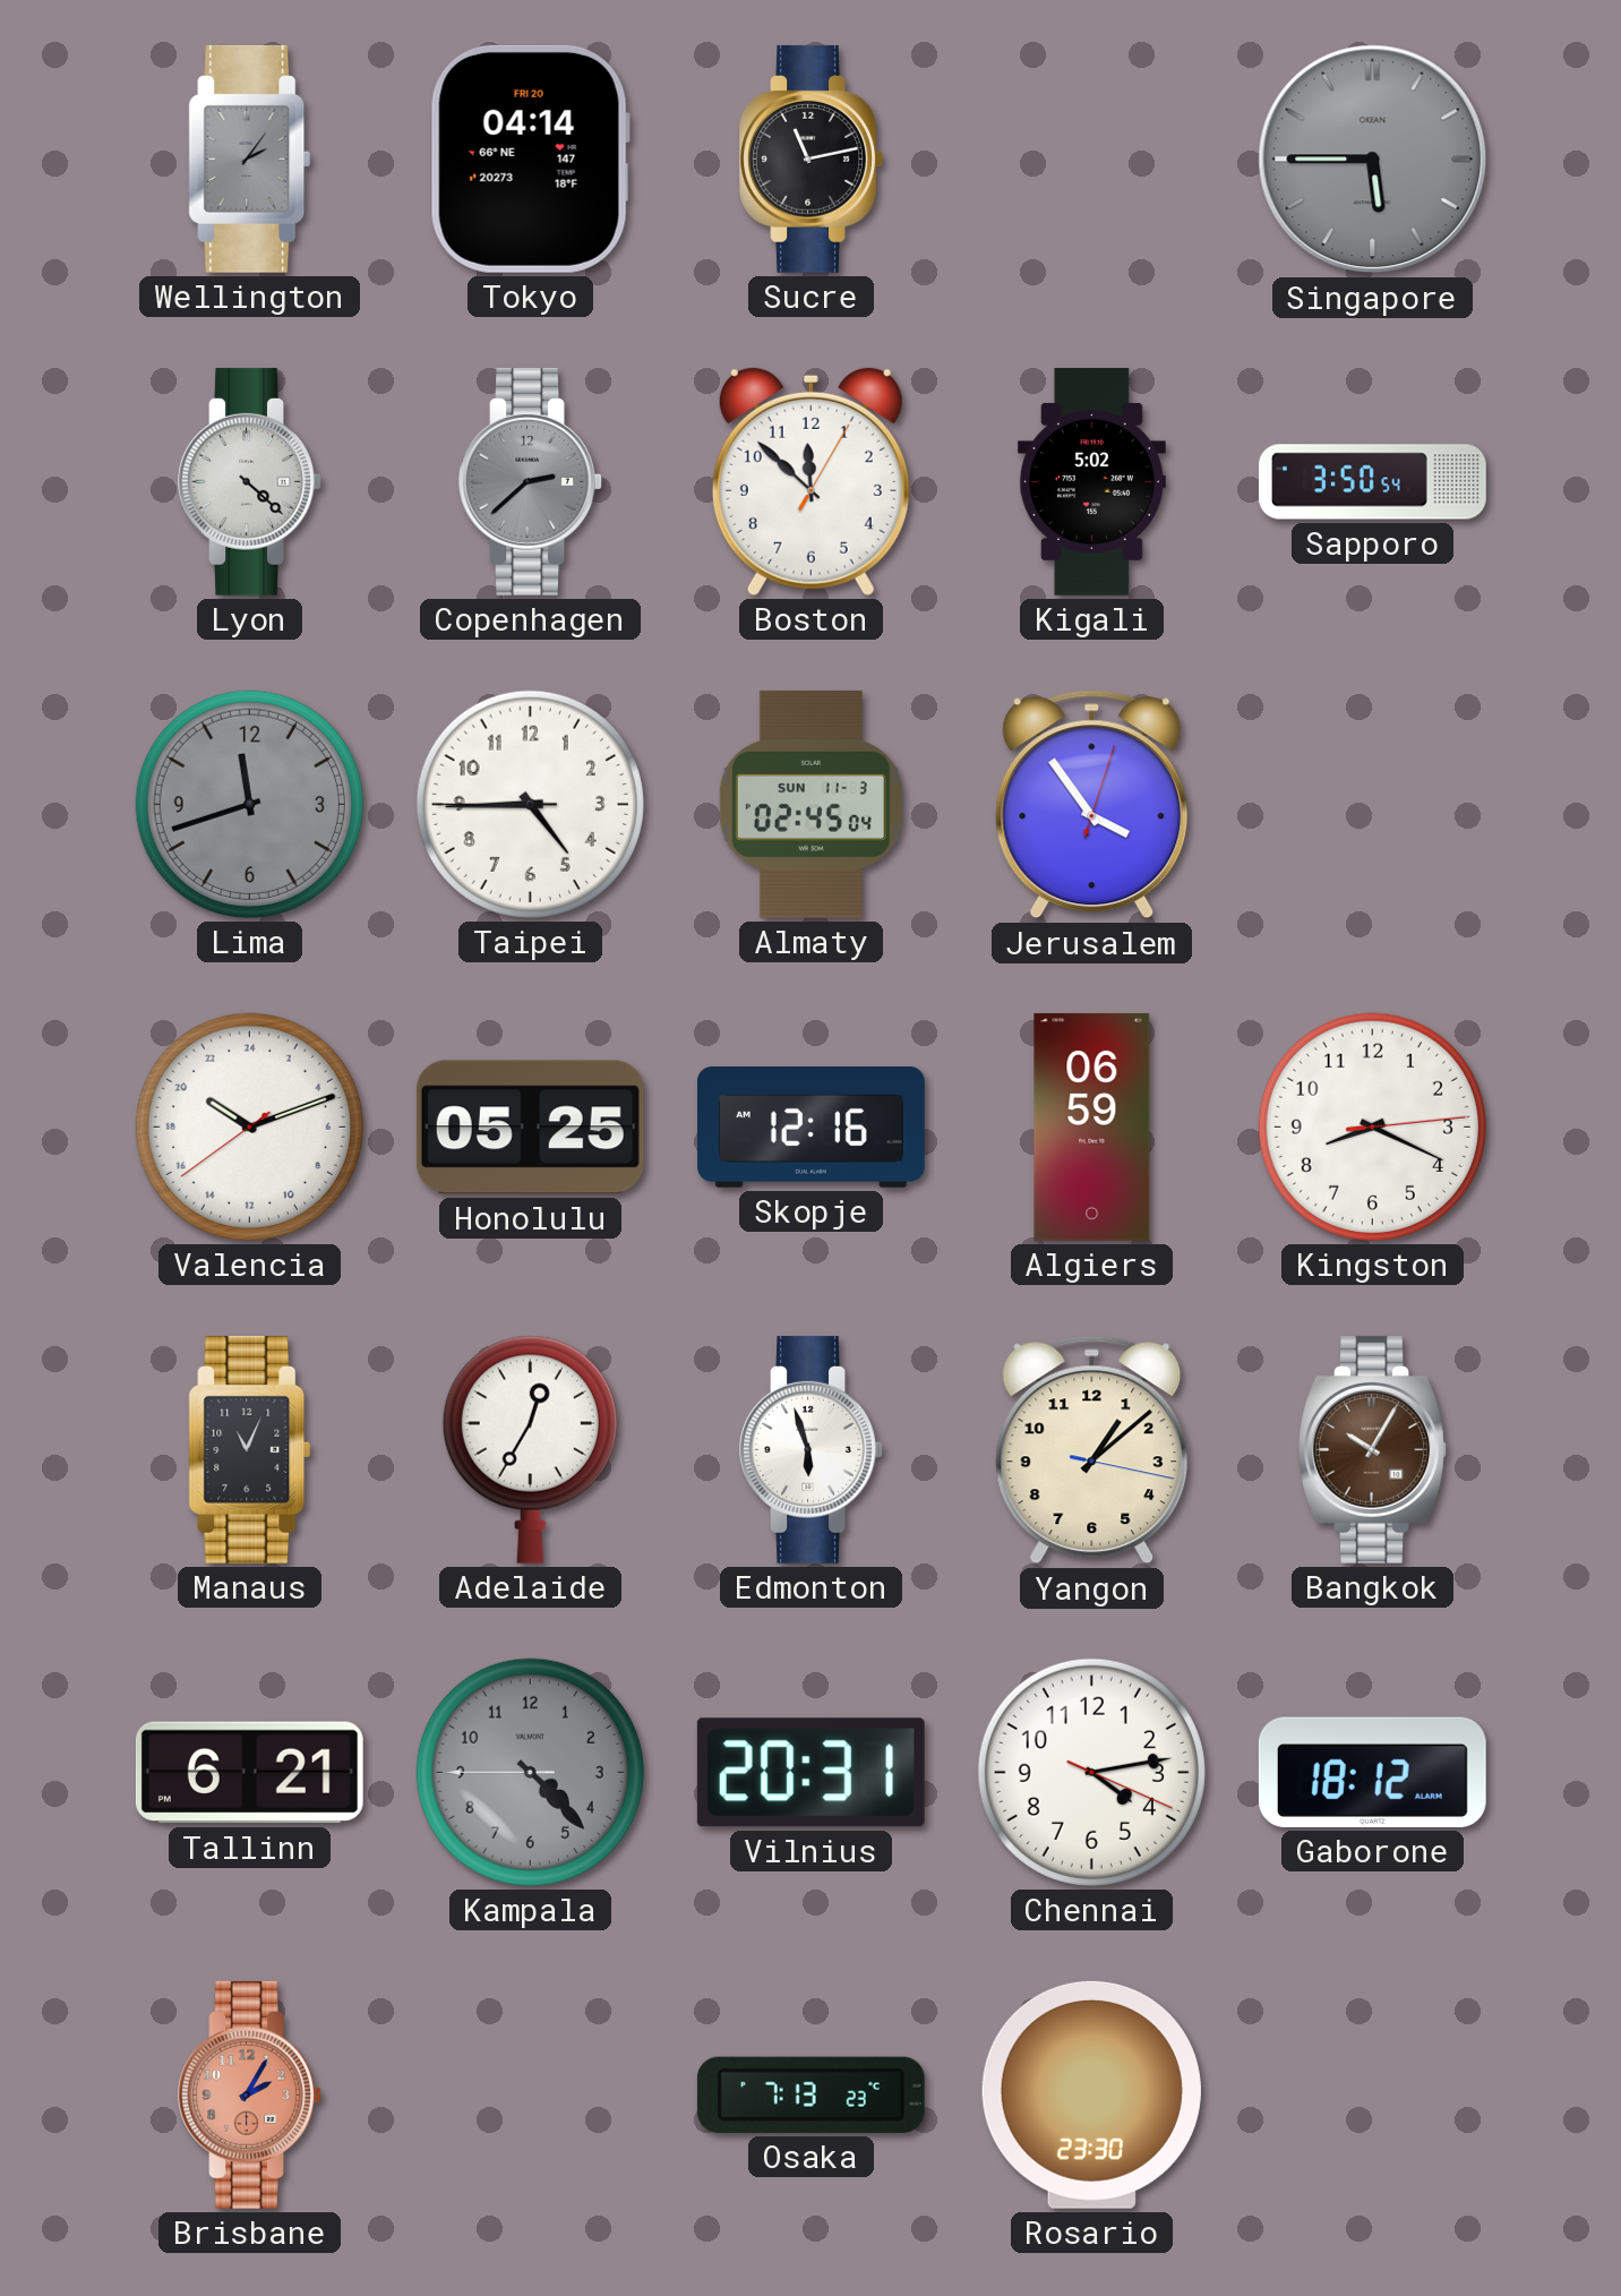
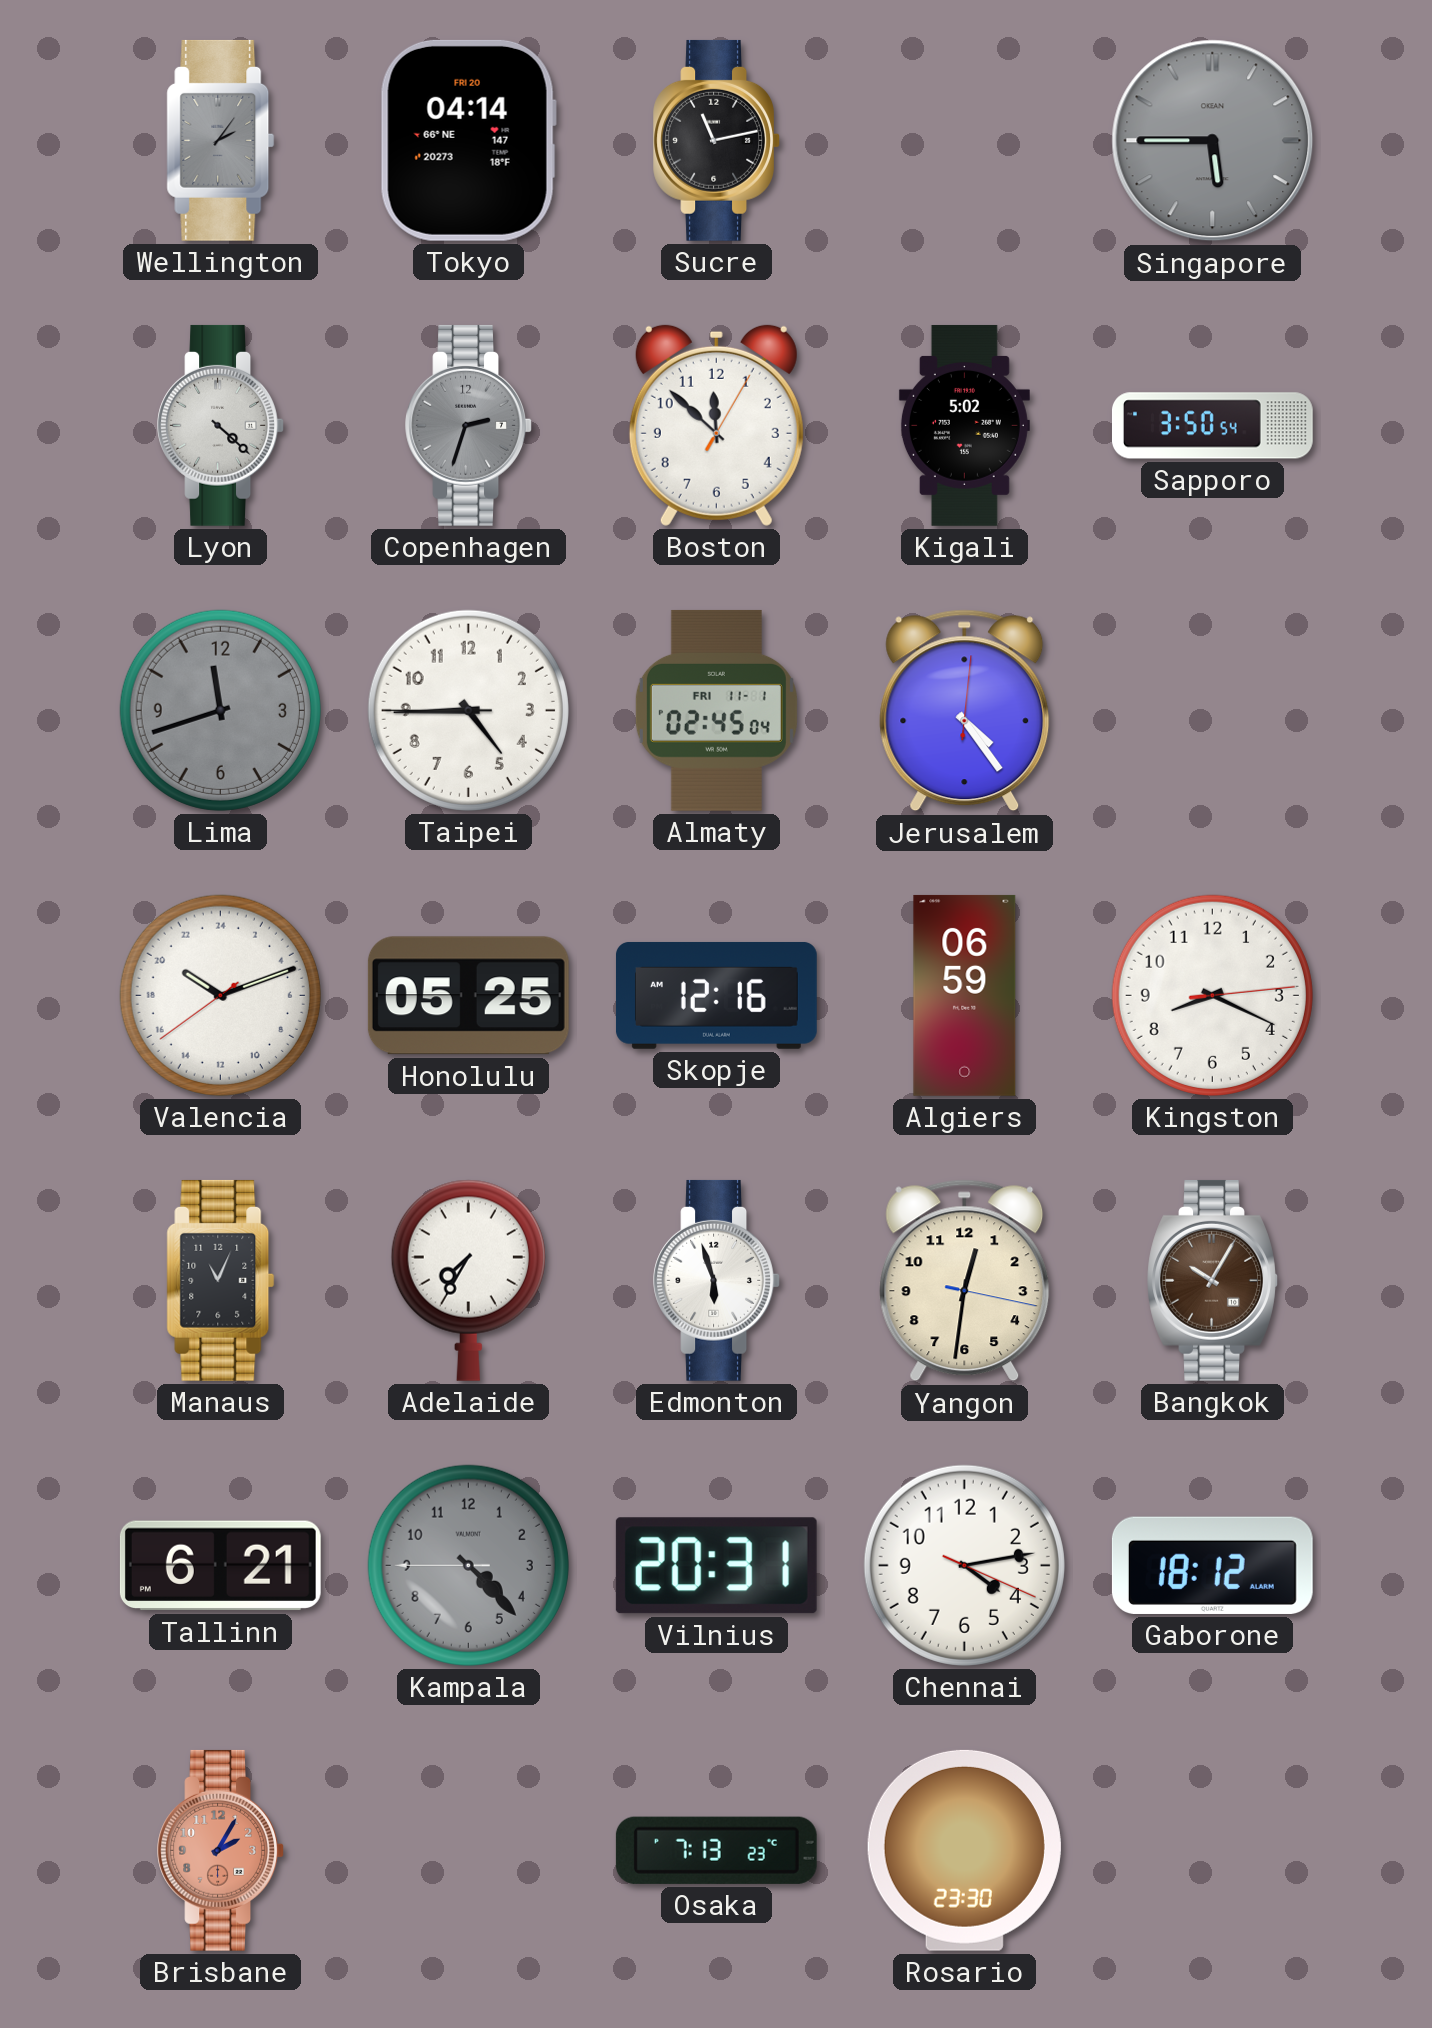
Copenhagen: 2:38 -> 2:33
Almaty date: SUN 11-3 -> FRI 11-1
Jerusalem: 3:54 -> 4:24
Adelaide: 12:35 -> 7:35
Yangon: 1:08 -> 12:31
